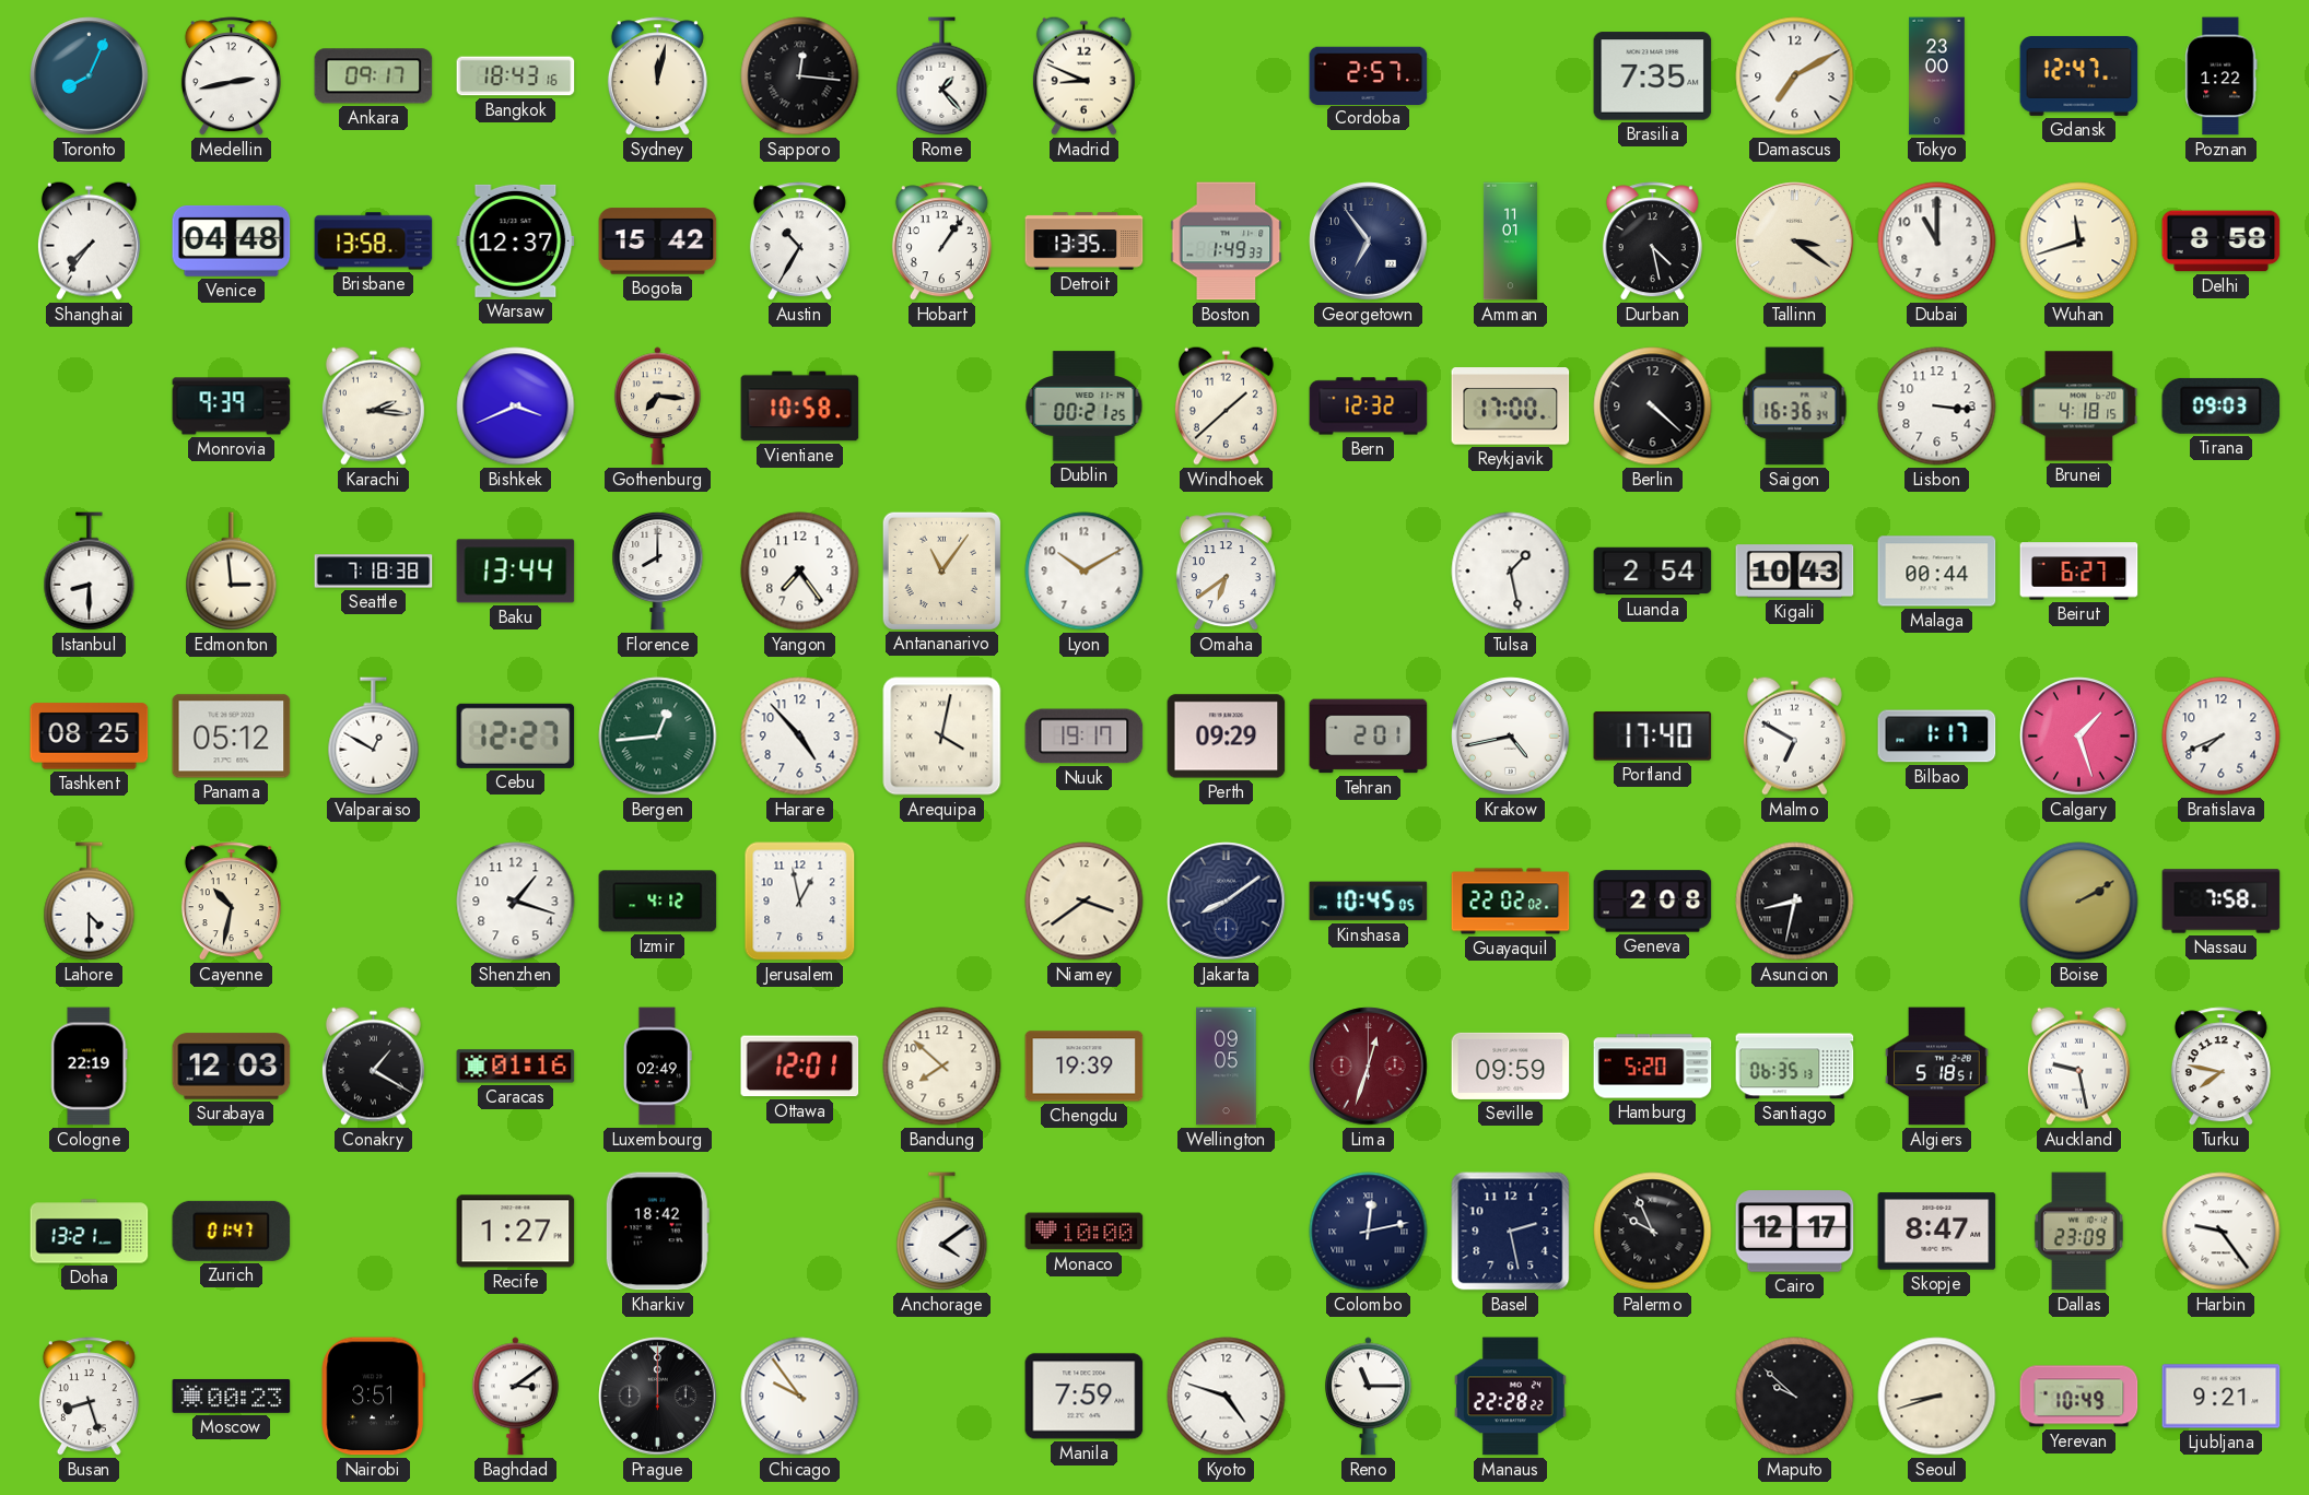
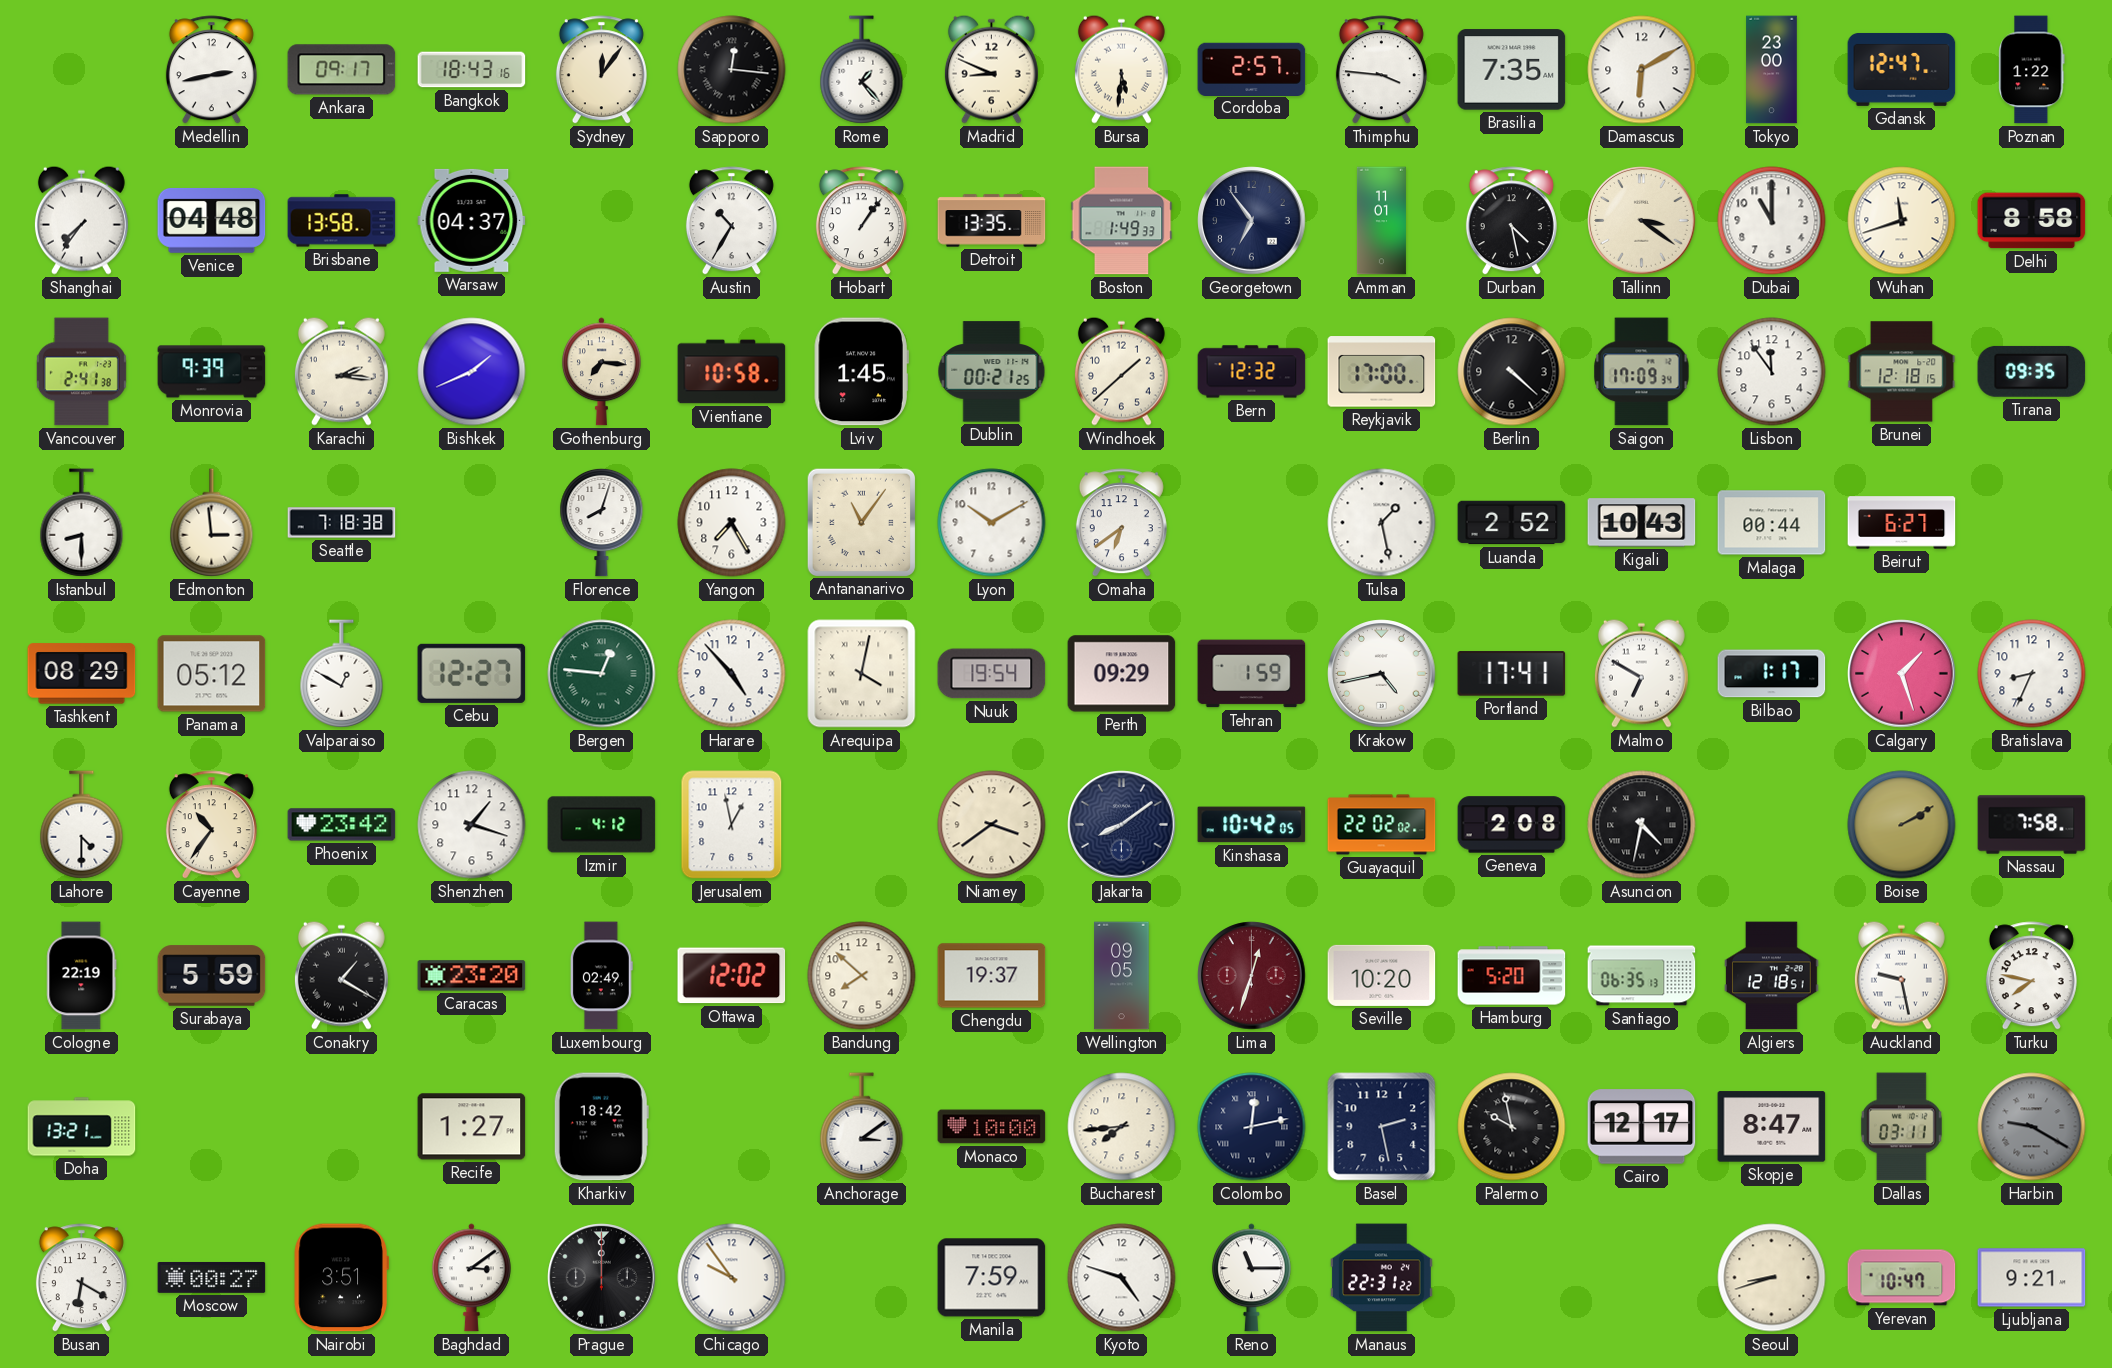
Toronto: 8:04 -> none
Sydney: 12:02 -> 12:06
Bursa: none -> 5:31
Thimphu: none -> 3:46
Damascus: 7:10 -> 6:10
Warsaw: 12:37 -> 04:37
Bogota: 15:42 -> none
Vancouver: none -> 2:41
Bishkek: 3:41 -> 1:41
Lviv: none -> 1:45
Saigon: 16:36 -> 17:09
Lisbon: 3:16 -> 11:54
Brunei: 4:18 -> 12:18
Tirana: 09:03 -> 09:35
Baku: 13:44 -> none
Florence: 8:00 -> 8:03
Yangon: 7:24 -> 7:25
Luanda: 2:54 -> 2:52
Tashkent: 08:25 -> 08:29
Bergen: 12:44 -> 12:46
Nuuk: 19:17 -> 19:54
Tehran: 2:01 -> 1:59
Portland: 17:40 -> 17:41
Bratislava: 7:41 -> 8:34
Cayenne: 10:32 -> 10:36
Phoenix: none -> 23:42
Kinshasa: 10:45 -> 10:42
Asuncion: 8:32 -> 4:32
Surabaya: 12:03 -> 5:59
Caracas: 01:16 -> 23:20
Ottawa: 12:01 -> 12:02
Chengdu: 19:39 -> 19:37
Seville: 09:59 -> 10:20
Algiers: 5:18 -> 12:18
Zurich: 01:47 -> none
Anchorage: 4:09 -> 3:09
Bucharest: none -> 7:44
Palermo: 9:56 -> 9:58
Dallas: 23:09 -> 03:11
Harbin: 9:24 -> 9:20
Harbin dial: white -> grey
Busan: 8:27 -> 6:20
Moscow: 00:23 -> 00:27
Manaus: 22:28 -> 22:31
Maputo: 9:52 -> none
Yerevan: 10:49 -> 10:47
